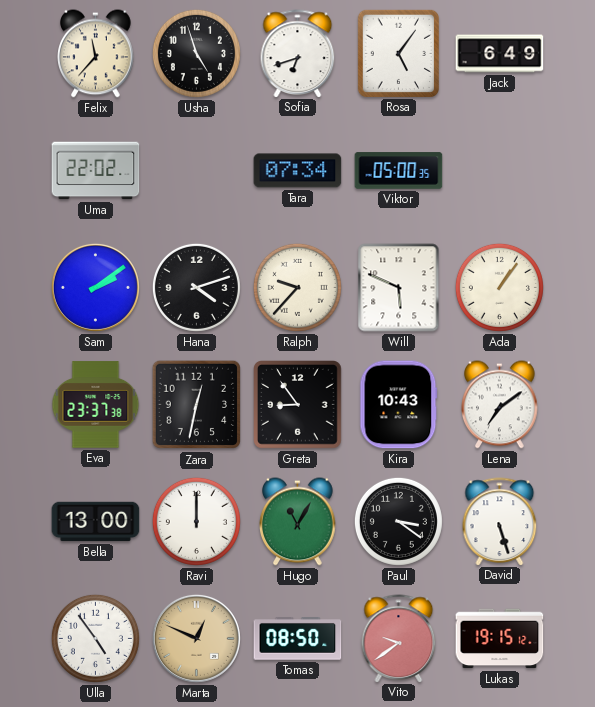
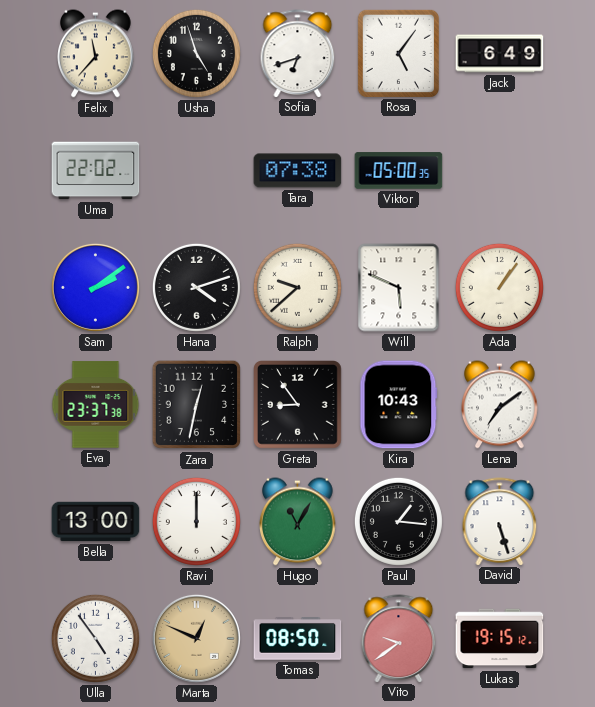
Tara: 07:34 -> 07:38
Ralph: 9:37 -> 9:38
Paul: 3:21 -> 1:16
